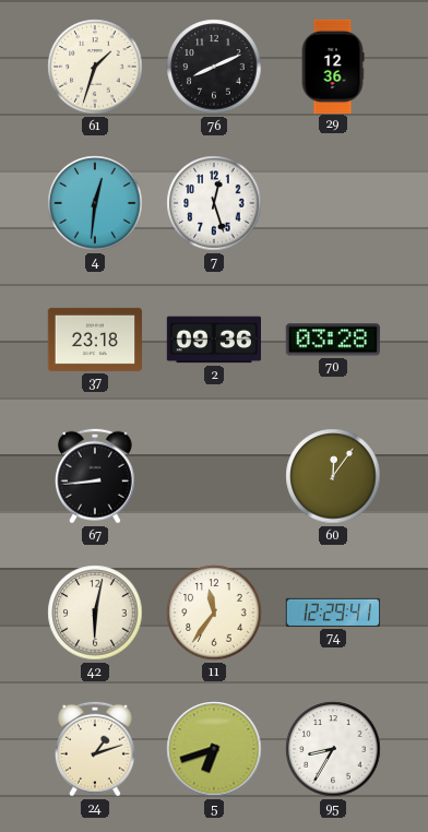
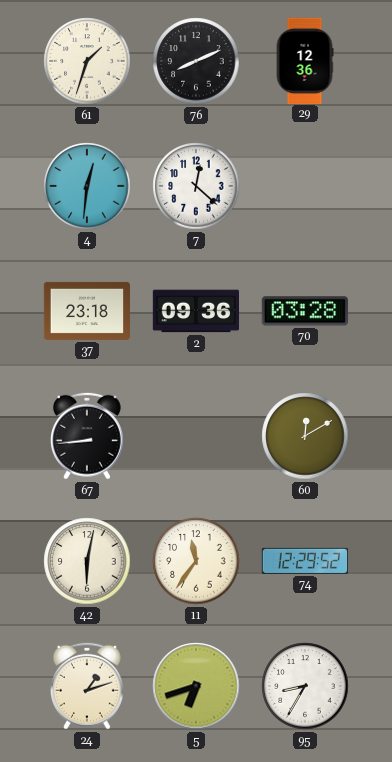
7: 12:27 -> 12:22
60: 12:06 -> 12:10
74: 12:29:41 -> 12:29:52
